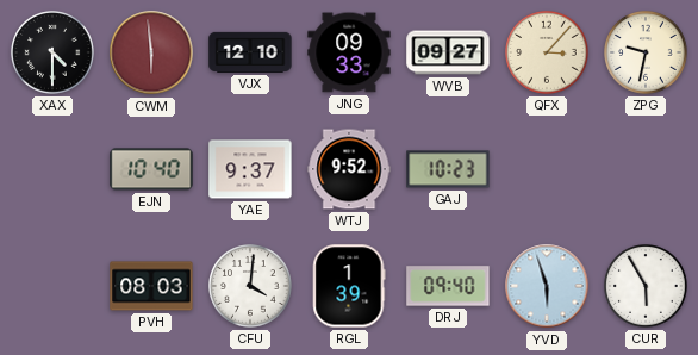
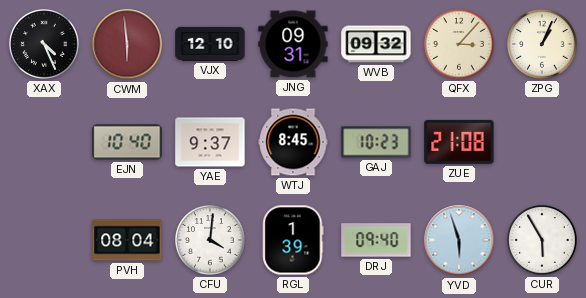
XAX: 4:30 -> 4:26
JNG: 09:33 -> 09:31
WVB: 09:27 -> 09:32
ZPG: 9:32 -> 1:04
WTJ: 9:52 -> 8:45
ZUE: none -> 21:08
PVH: 08:03 -> 08:04
